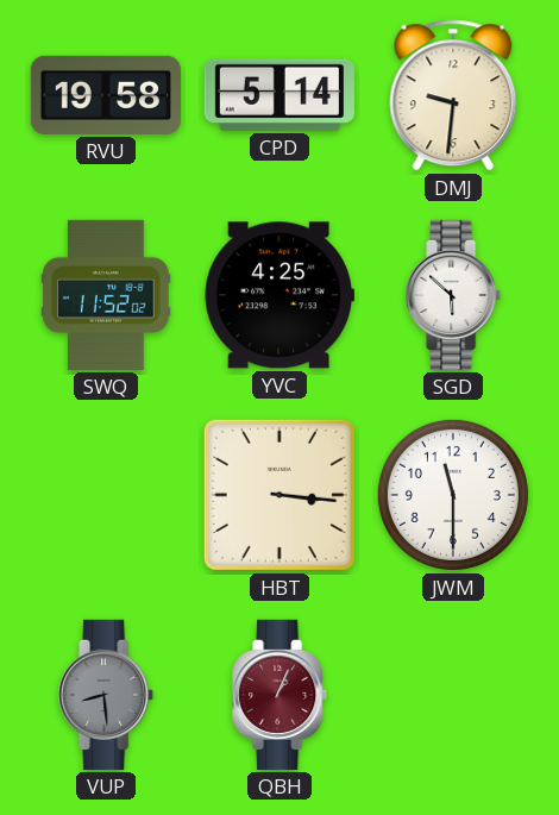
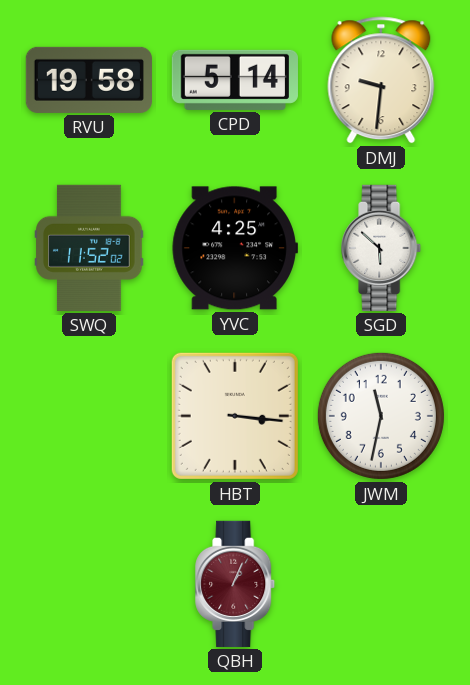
JWM: 11:30 -> 11:32
VUP: 8:29 -> none
